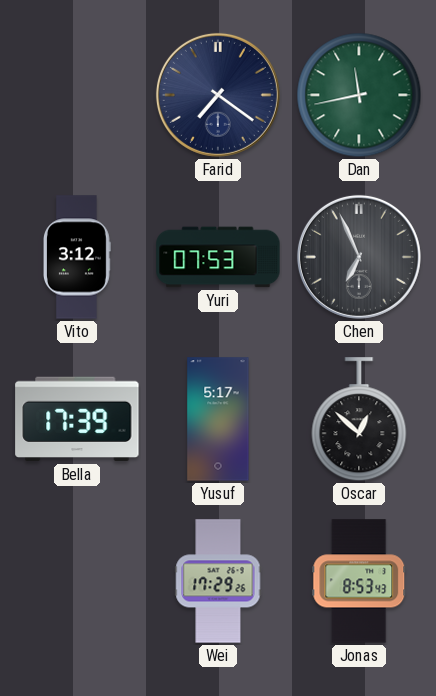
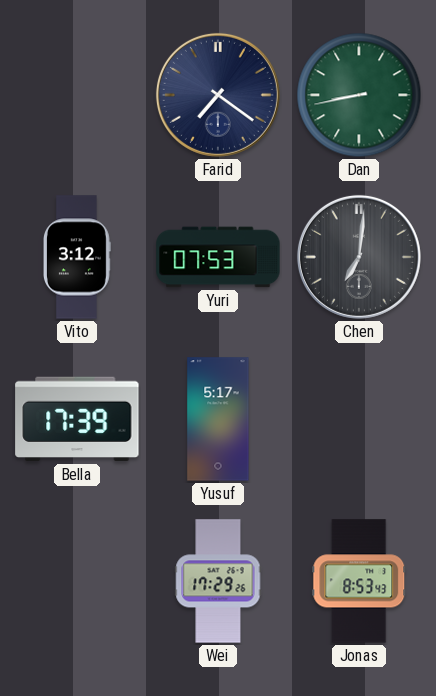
Dan: 11:43 -> 8:43
Chen: 6:56 -> 7:01
Oscar: 12:52 -> none
